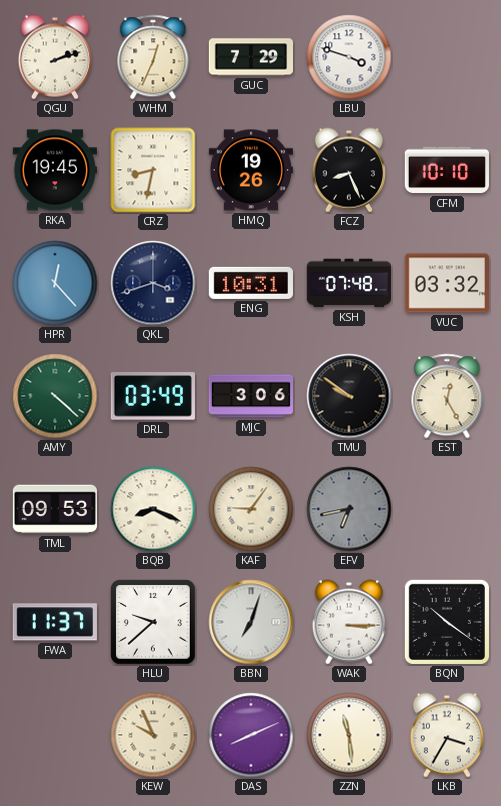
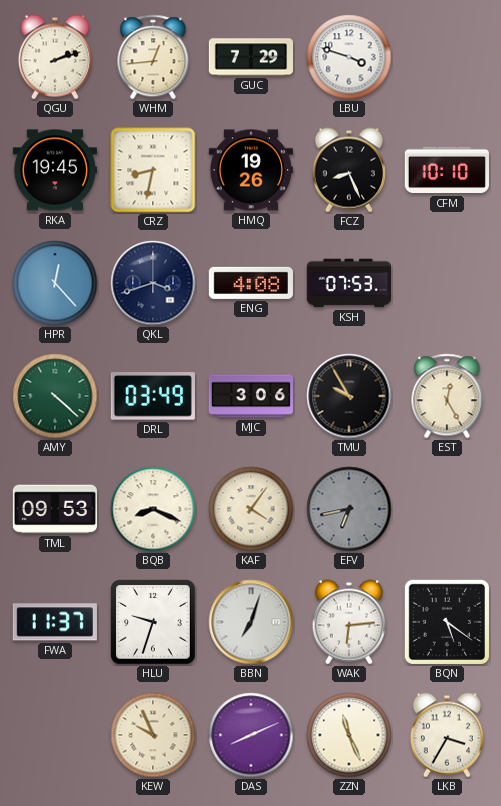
WHM: 12:34 -> 12:44
ENG: 10:31 -> 4:08
KSH: 07:48 -> 07:53
VUC: 03:32 -> none
TMU: 9:51 -> 9:55
KAF: 9:06 -> 4:06
HLU: 9:38 -> 9:33
WAK: 3:15 -> 6:14
BQN: 10:21 -> 5:21
ZZN: 11:29 -> 11:26
